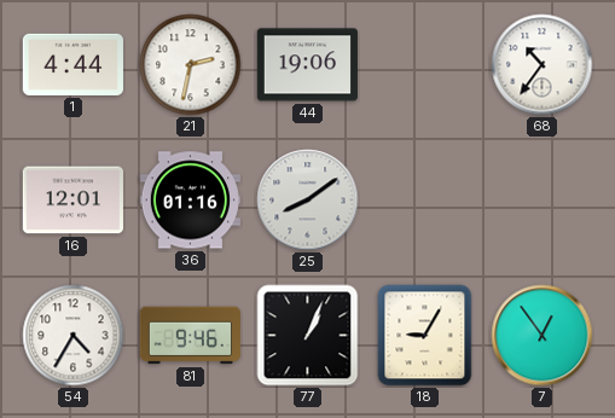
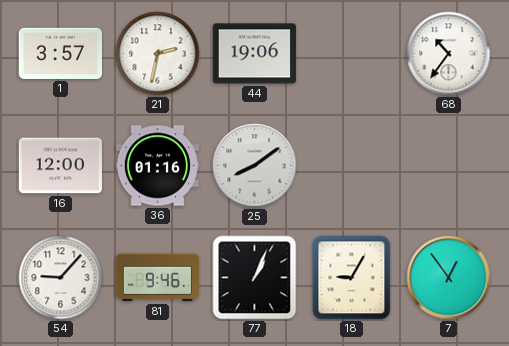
1: 4:44 -> 3:57
16: 12:01 -> 12:00
54: 4:35 -> 9:07
